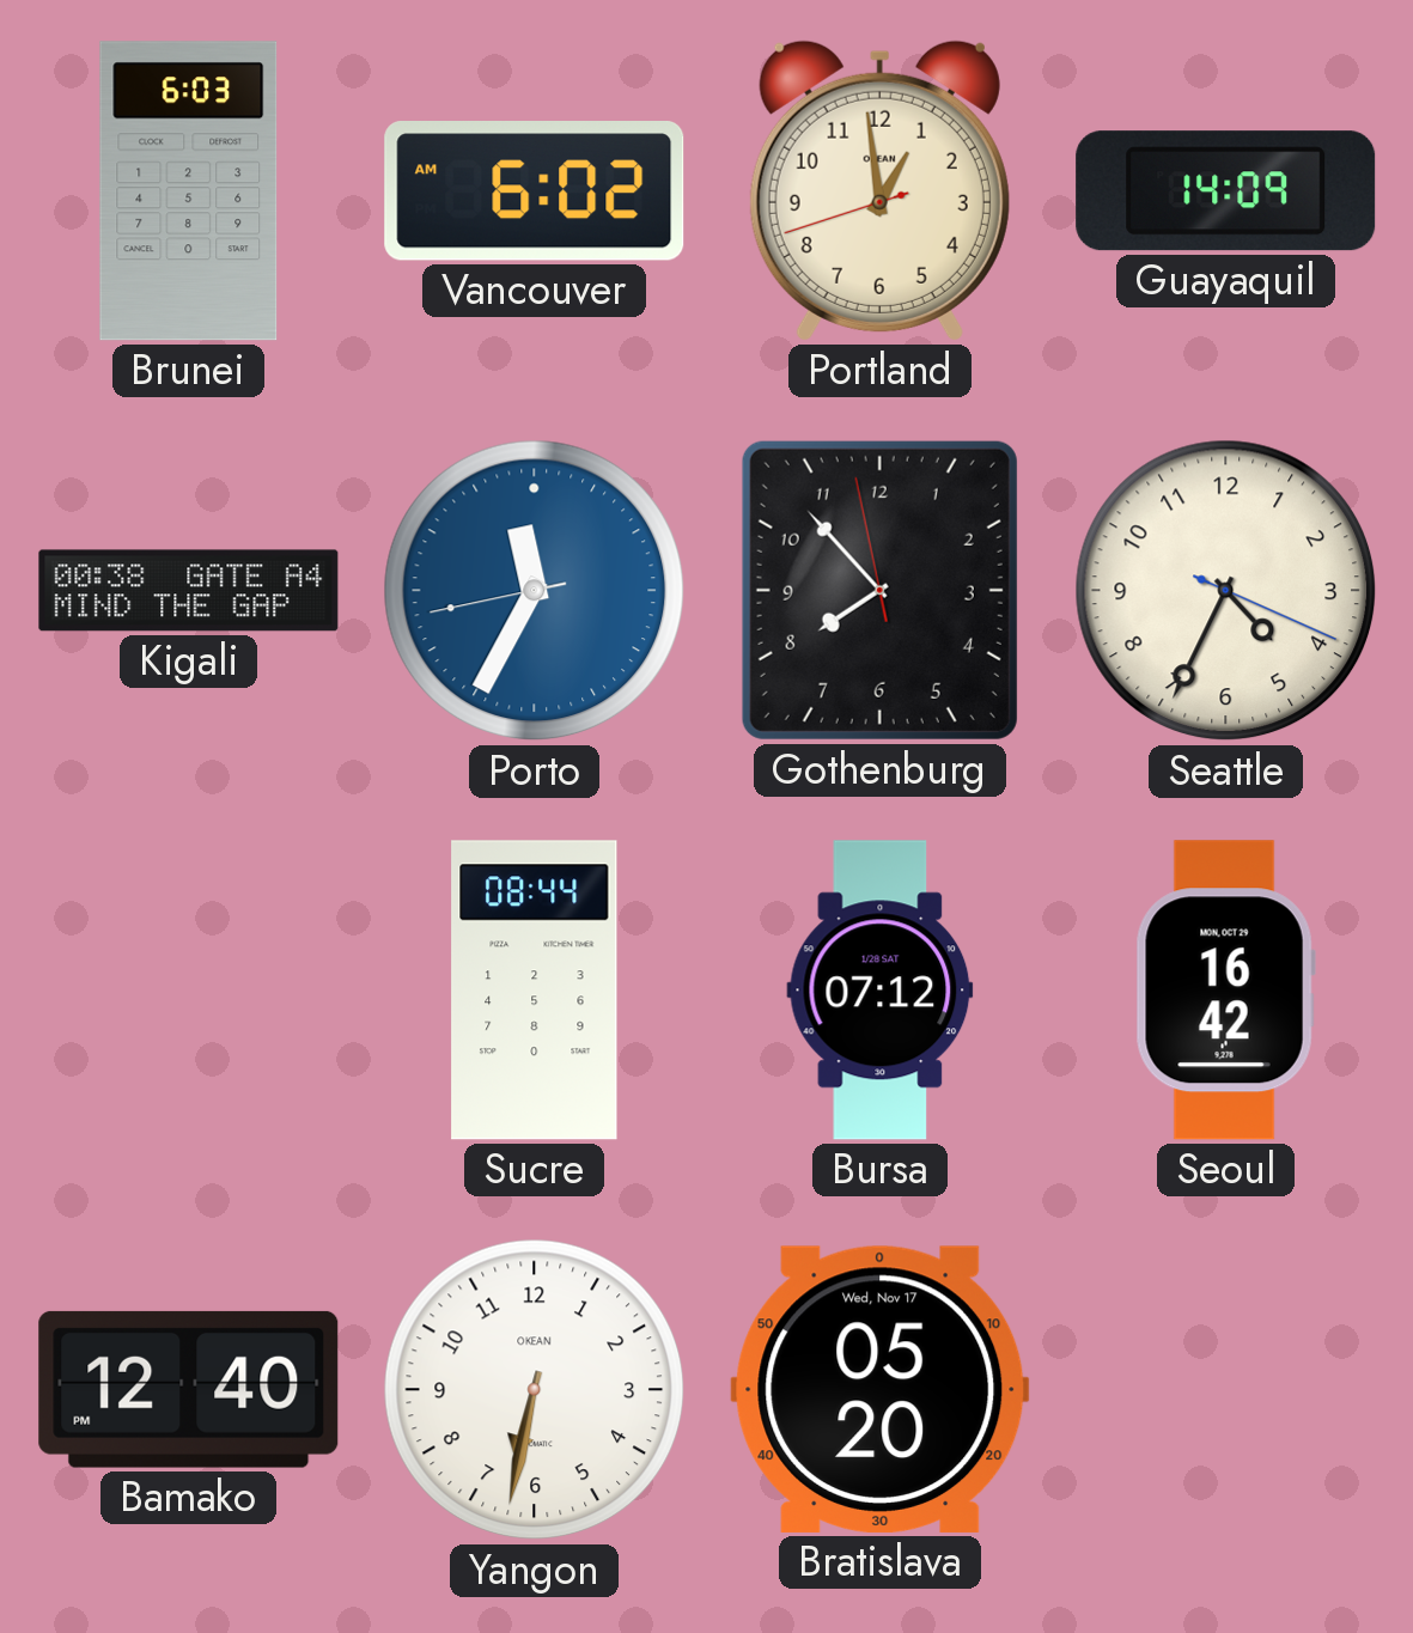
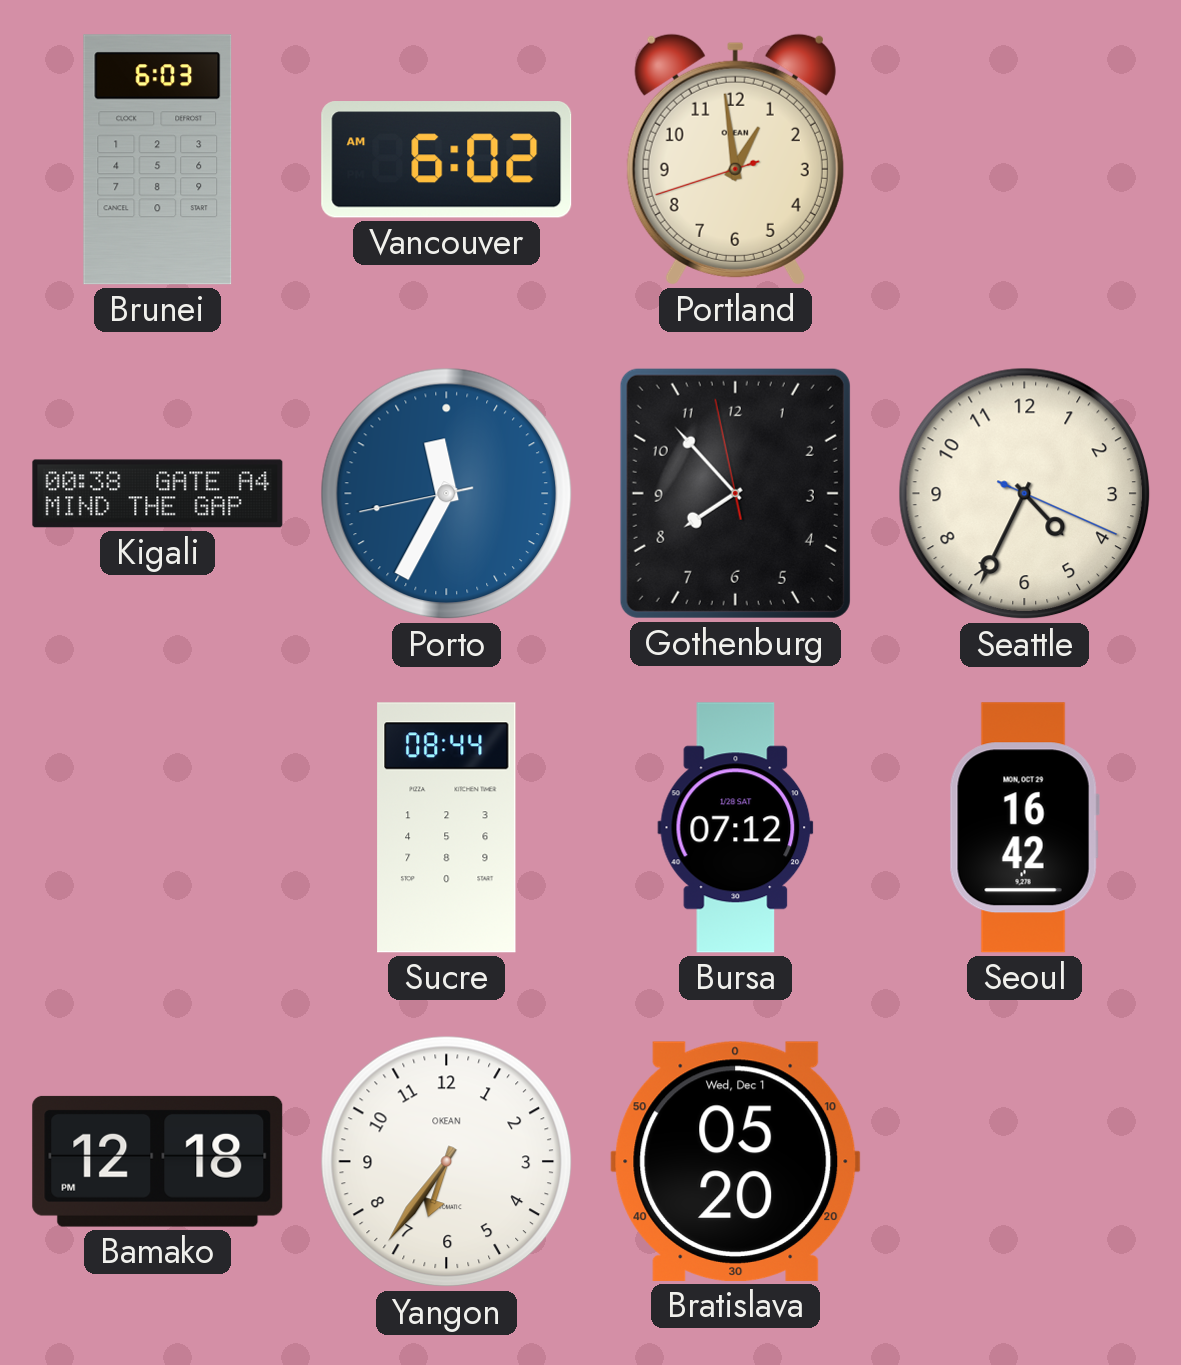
Guayaquil: 14:09 -> none
Bamako: 12:40 -> 12:18
Yangon: 6:32 -> 6:36
Bratislava date: Wed, Nov 17 -> Wed, Dec 1
